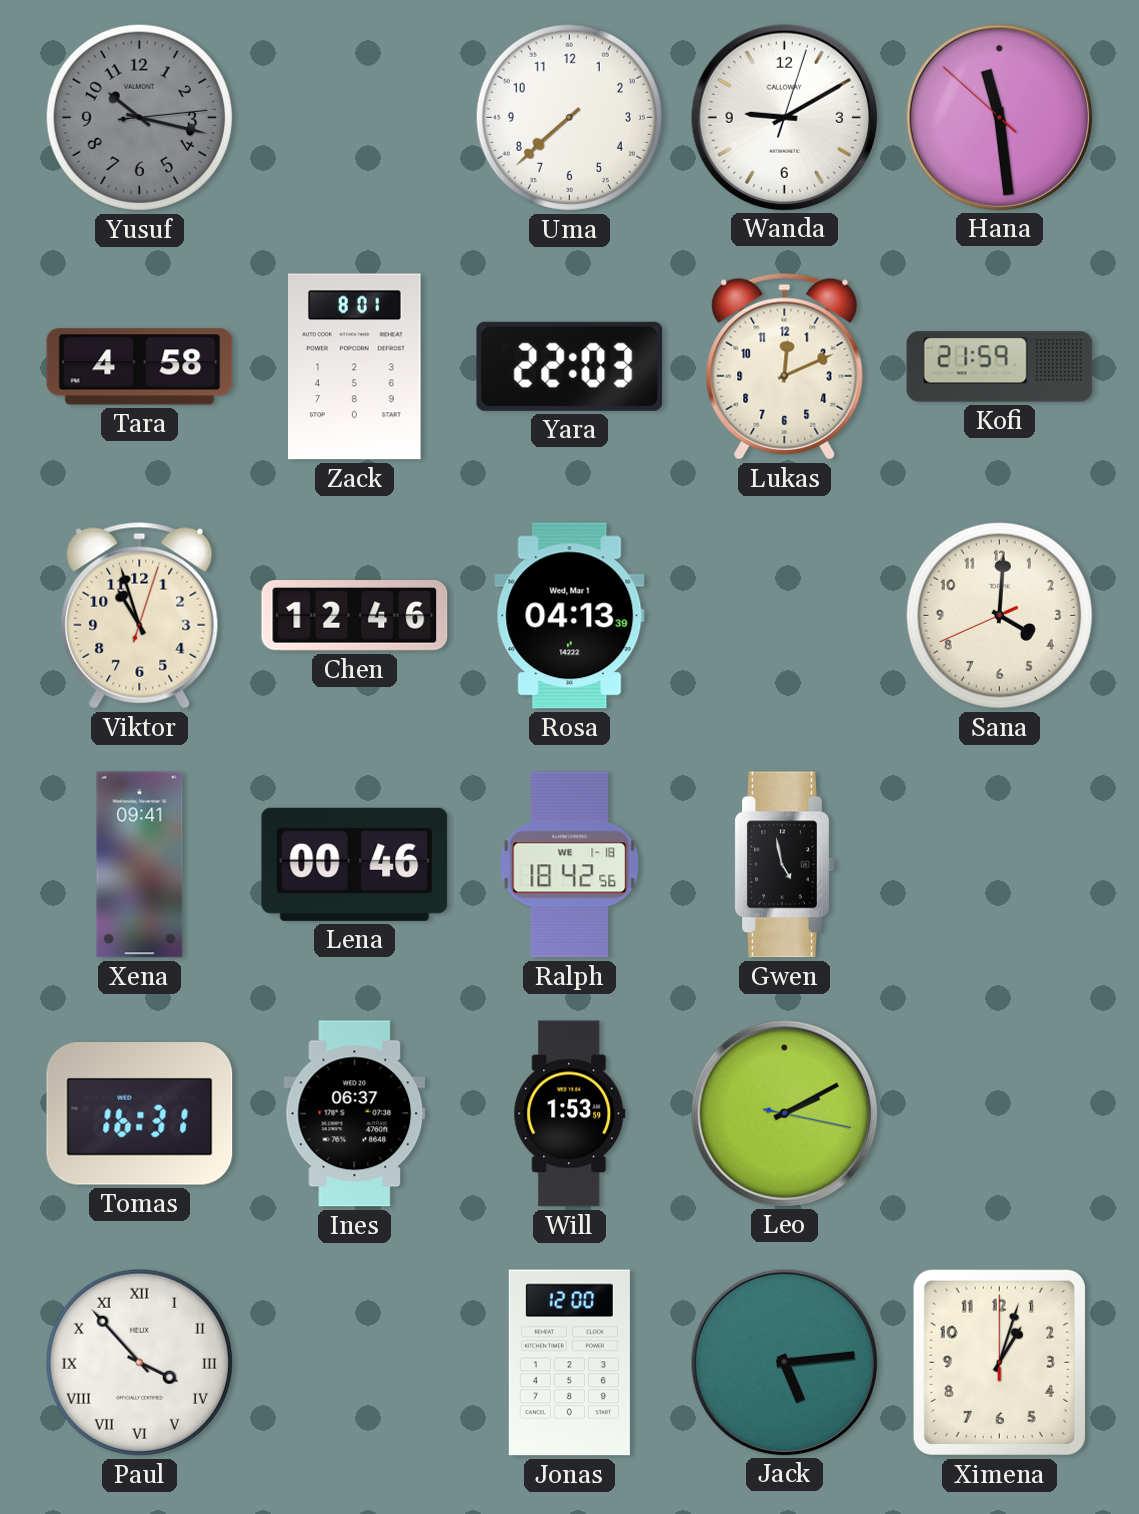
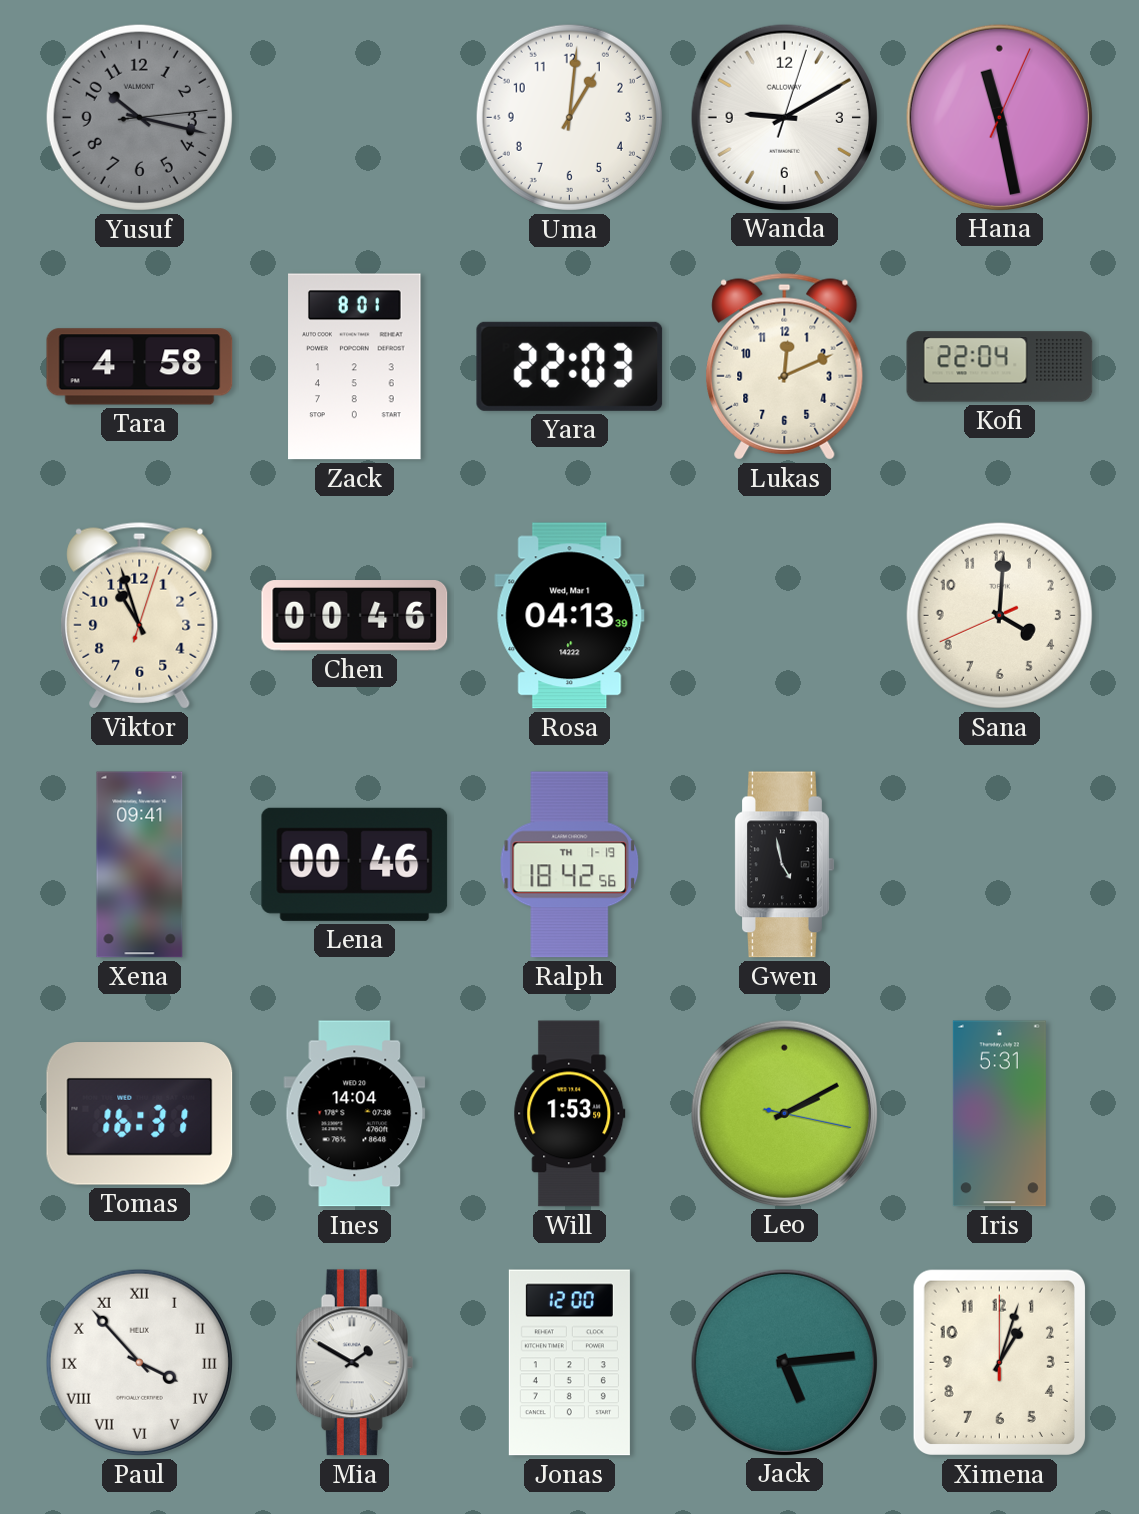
Uma: 7:38 -> 1:01
Hana: 11:28:52 -> 11:28:04
Kofi: 21:59 -> 22:04
Chen: 12:46 -> 00:46
Ralph date: WE 1-18 -> TH 1-19
Ines: 06:37 -> 14:04
Iris: none -> 5:31
Mia: none -> 1:50
